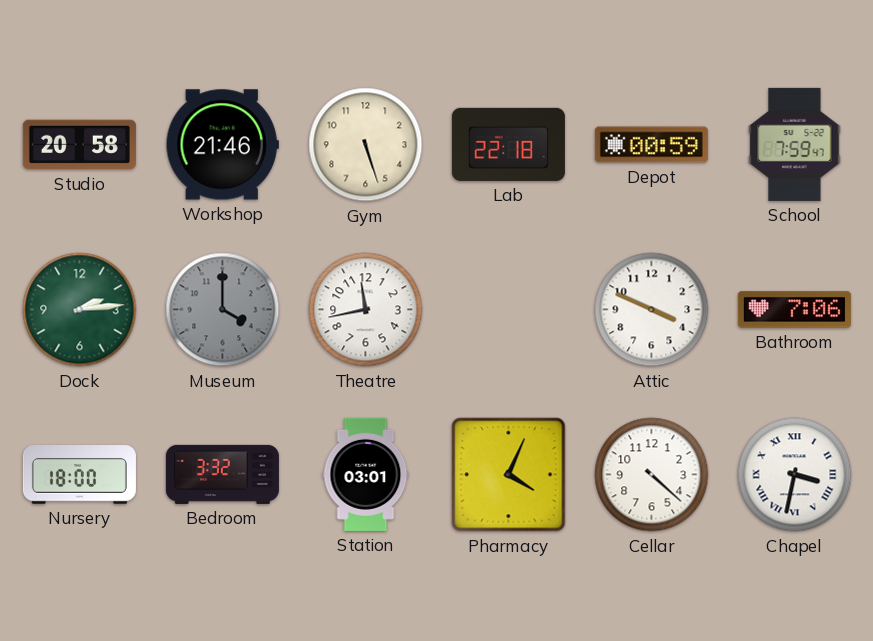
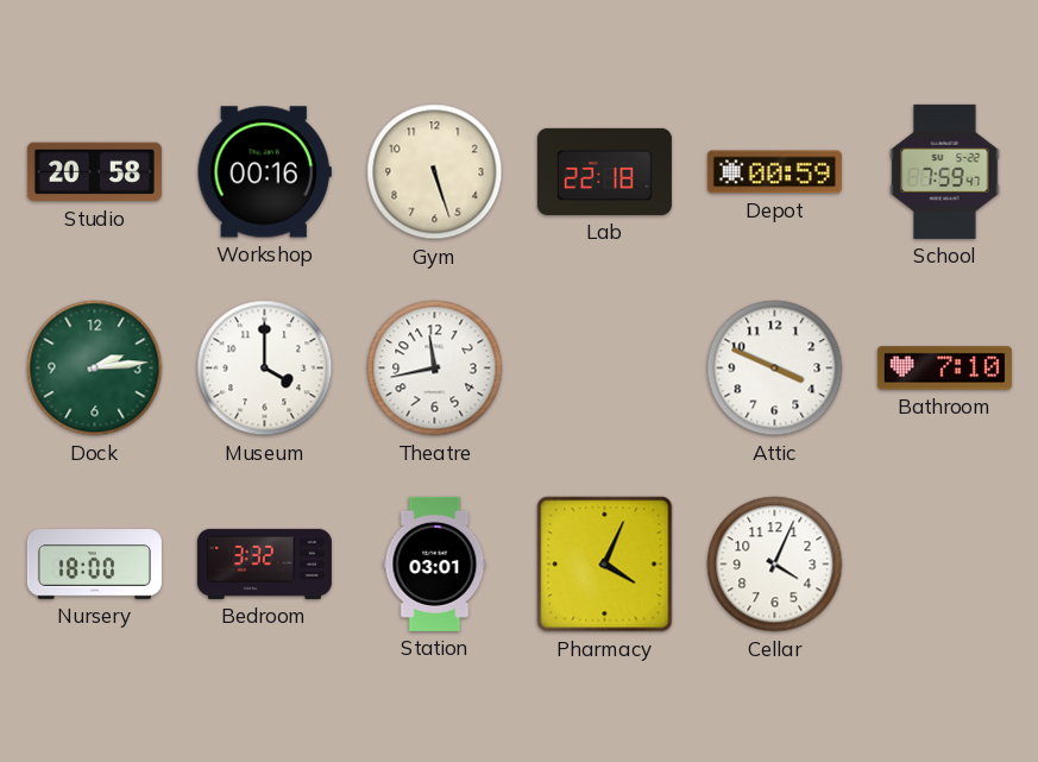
Workshop: 21:46 -> 00:16
Museum dial: grey -> white
Bathroom: 7:06 -> 7:10
Cellar: 4:22 -> 4:04
Chapel: 3:32 -> none
